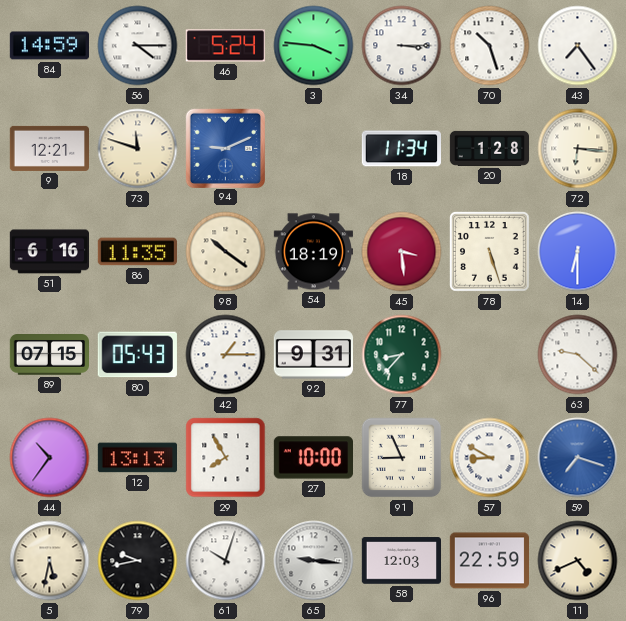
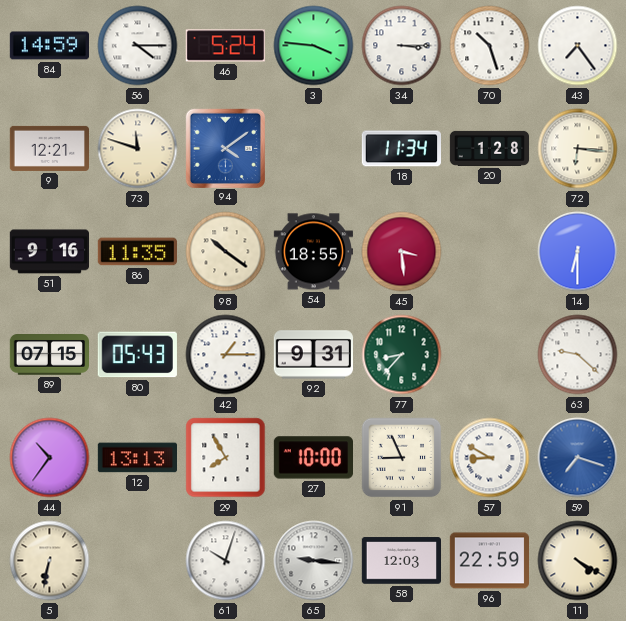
94: 9:11 -> 4:09
51: 6:16 -> 9:16
54: 18:19 -> 18:55
78: 5:27 -> none
5: 5:32 -> 6:32
79: 9:43 -> none
11: 4:41 -> 4:20
